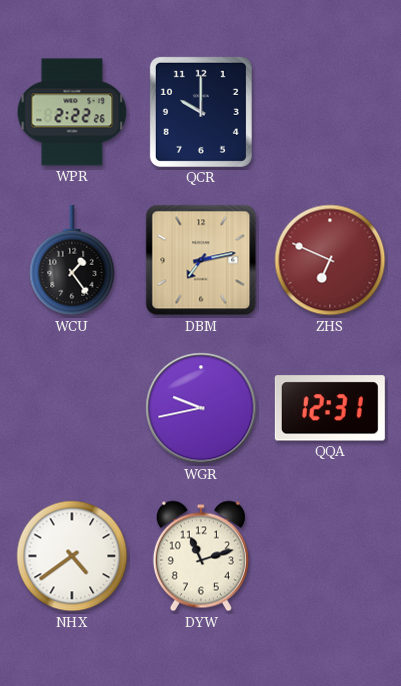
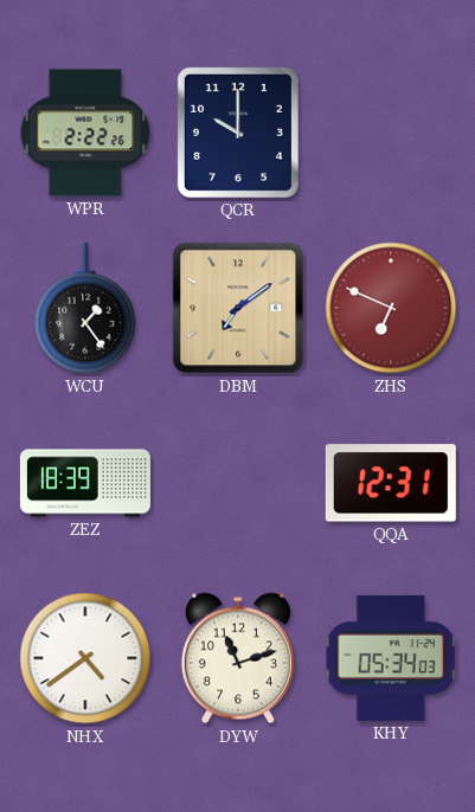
DBM: 7:13 -> 7:09
ZEZ: none -> 18:39
WGR: 9:43 -> none
KHY: none -> 05:34
